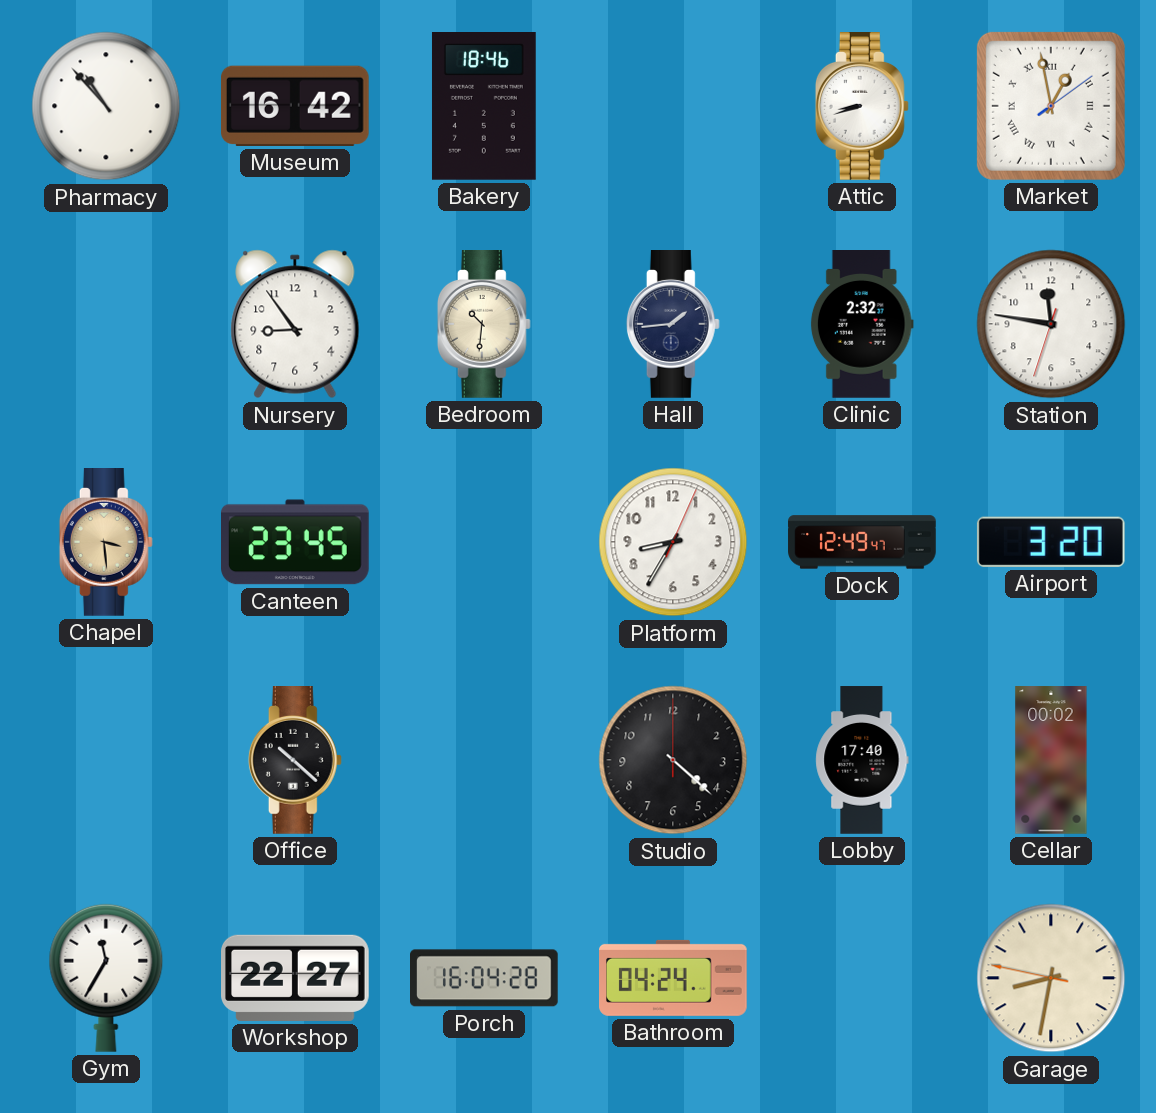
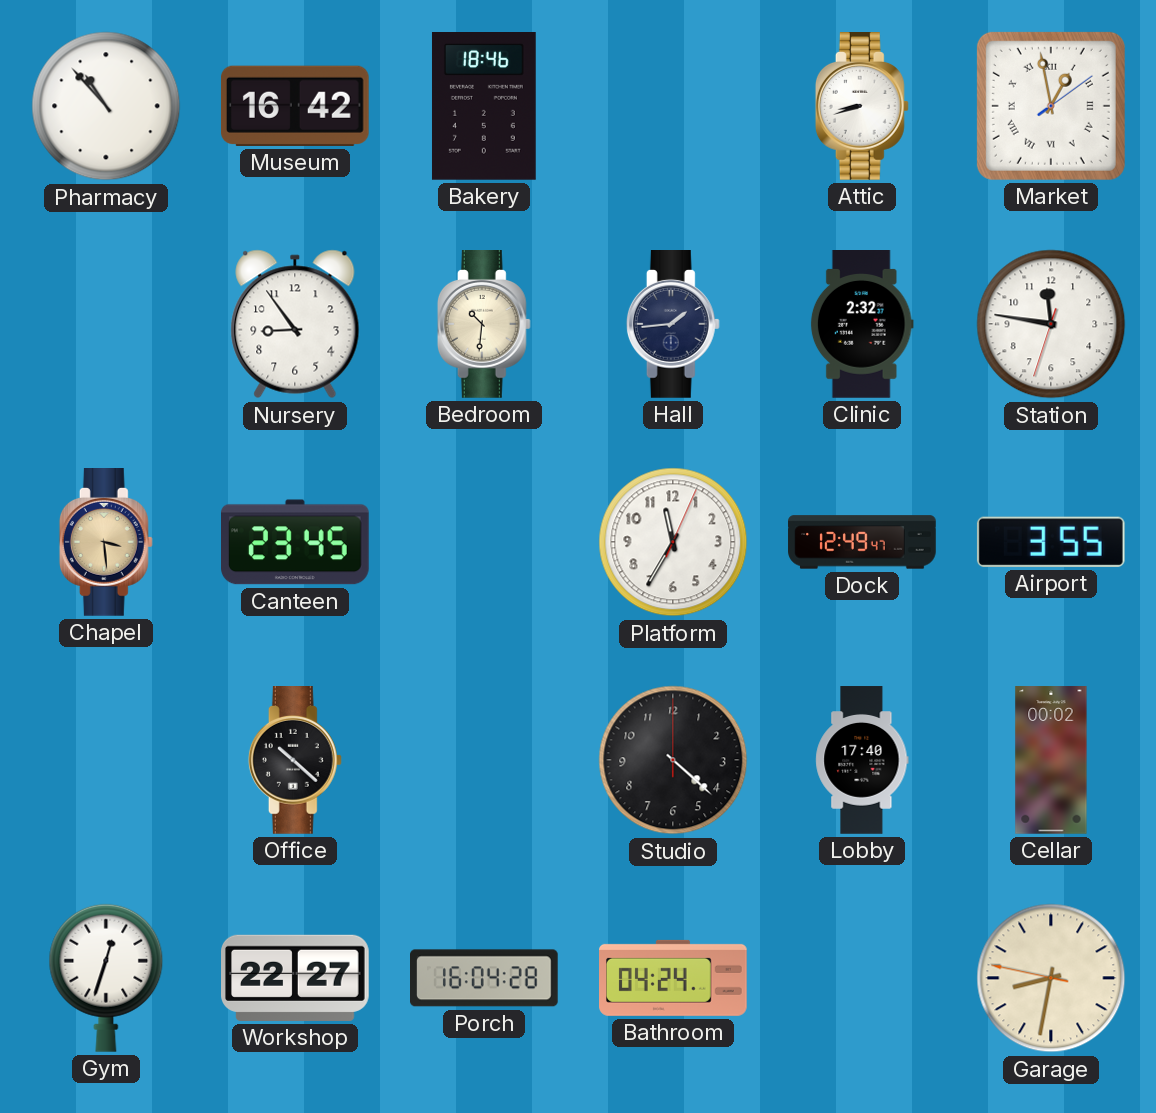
Platform: 8:35 -> 11:35
Airport: 3:20 -> 3:55
Gym: 11:35 -> 12:33
